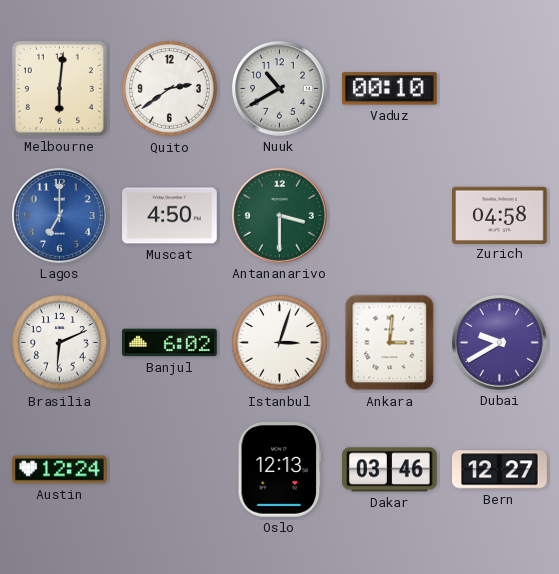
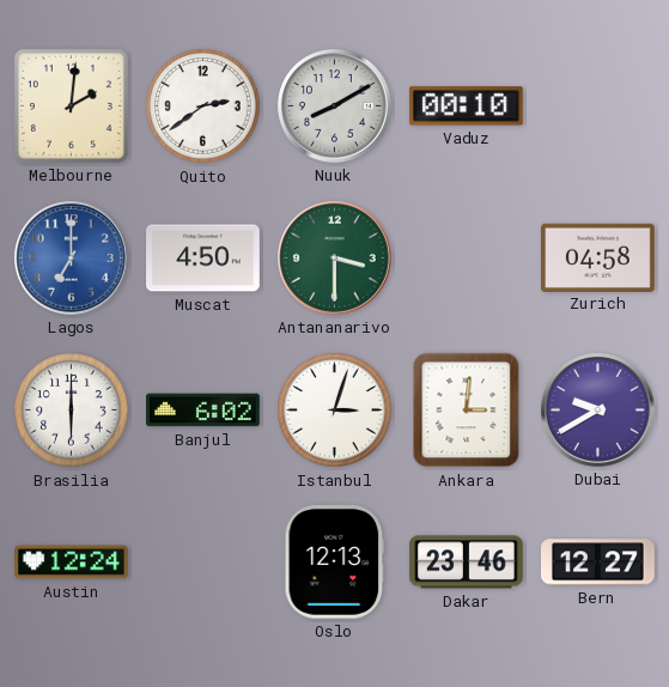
Melbourne: 6:01 -> 2:01
Nuuk: 10:40 -> 8:10
Brasilia: 6:11 -> 6:00
Dakar: 03:46 -> 23:46
